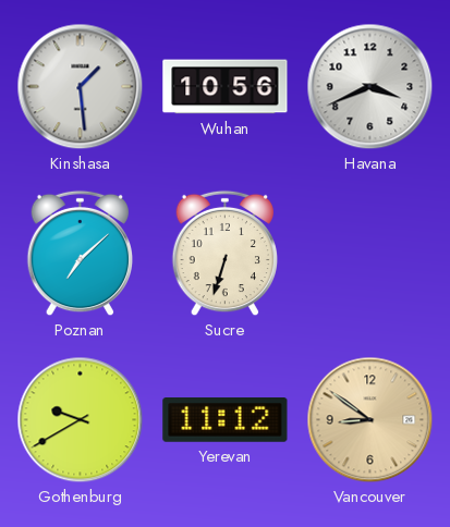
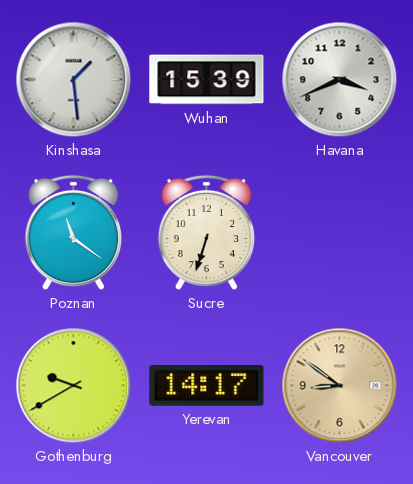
Wuhan: 10:56 -> 15:39
Poznan: 7:08 -> 11:21
Yerevan: 11:12 -> 14:17
